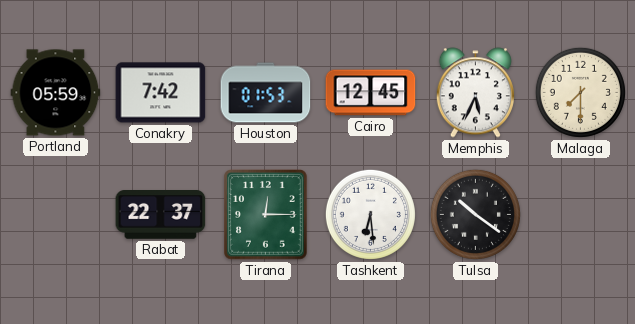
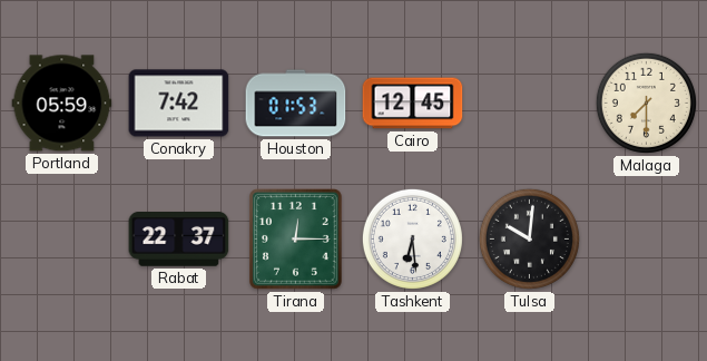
Memphis: 5:34 -> none
Tulsa: 10:21 -> 10:01
